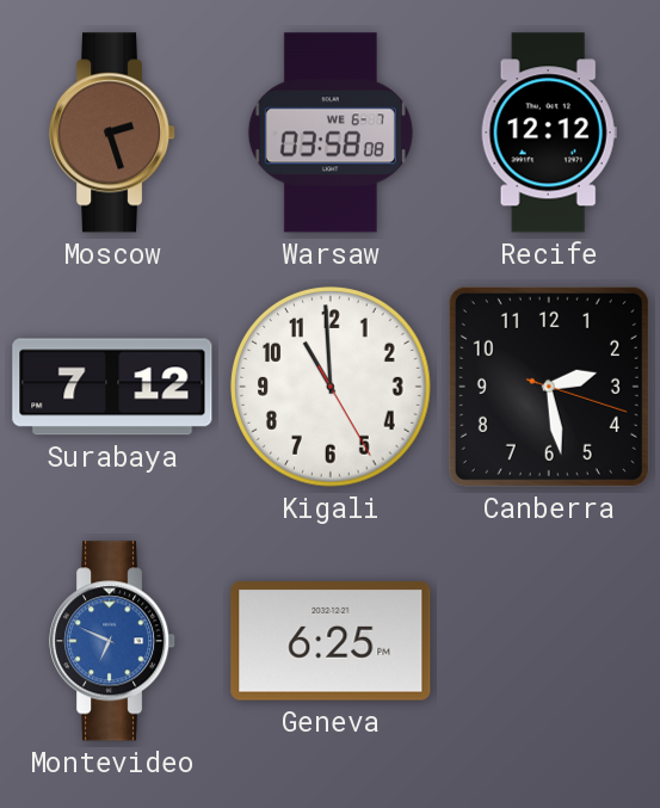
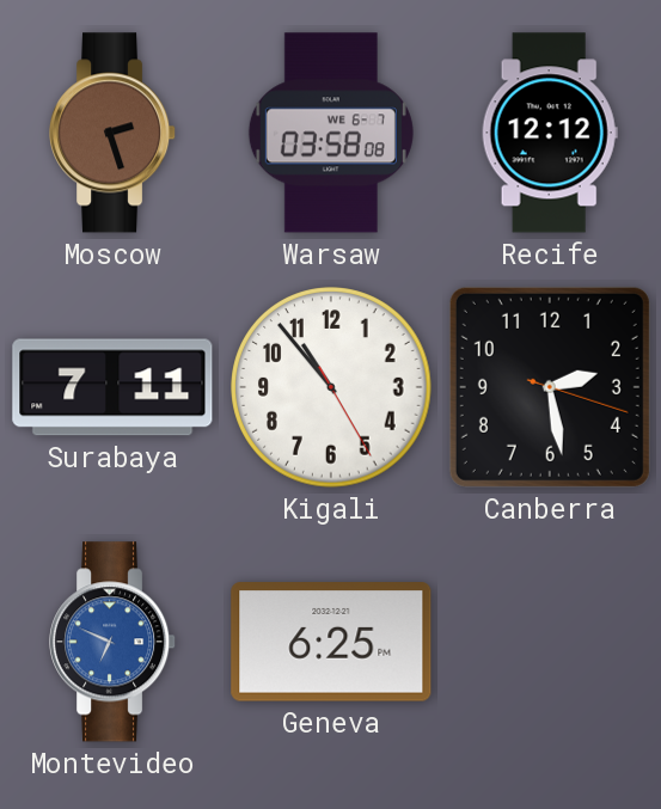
Surabaya: 7:12 -> 7:11
Kigali: 10:59 -> 10:53
